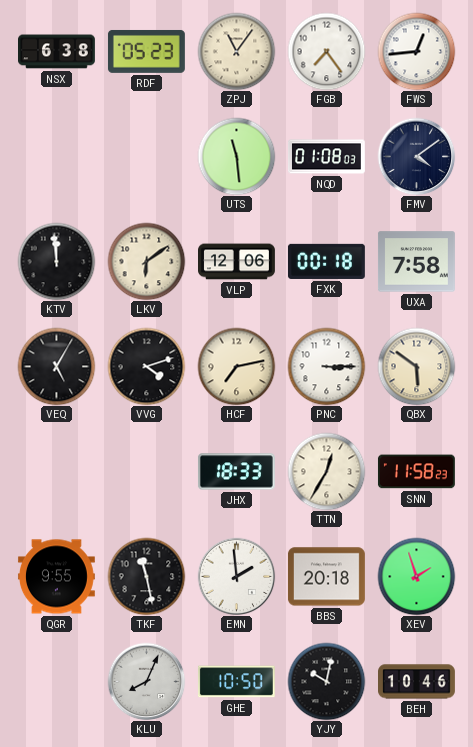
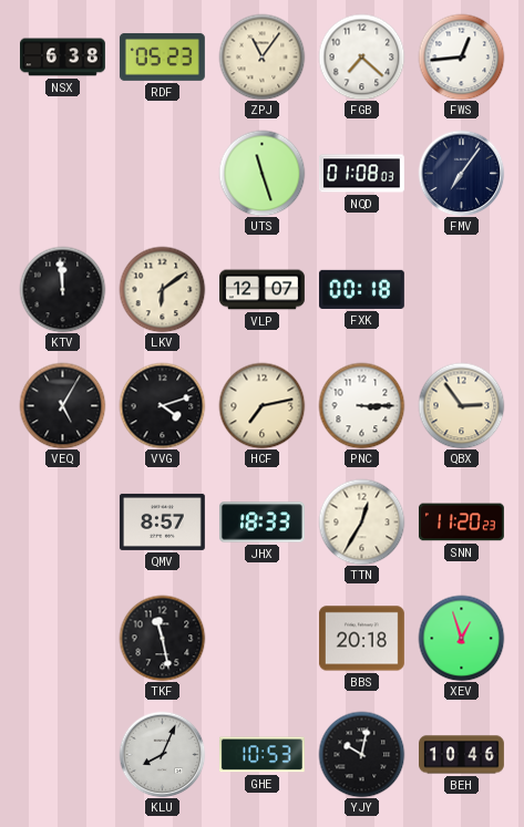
FGB: 7:24 -> 7:22
UTS: 11:29 -> 11:27
FMV: 4:09 -> 7:06
VLP: 12:06 -> 12:07
UXA: 7:58 -> none
QBX: 5:51 -> 2:54
QMV: none -> 8:57
SNN: 11:58 -> 11:20
QGR: 9:55 -> none
EMN: 1:59 -> none
XEV: 1:57 -> 12:57
GHE: 10:50 -> 10:53
